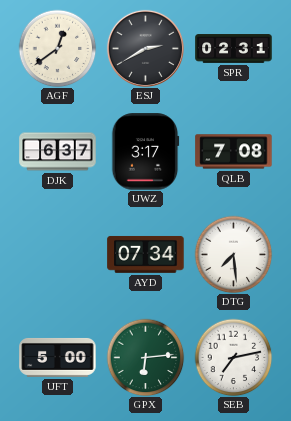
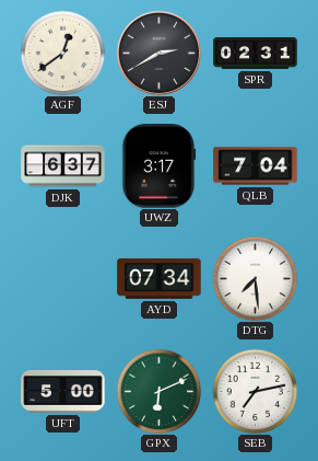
QLB: 7:08 -> 7:04
GPX: 6:14 -> 6:11
